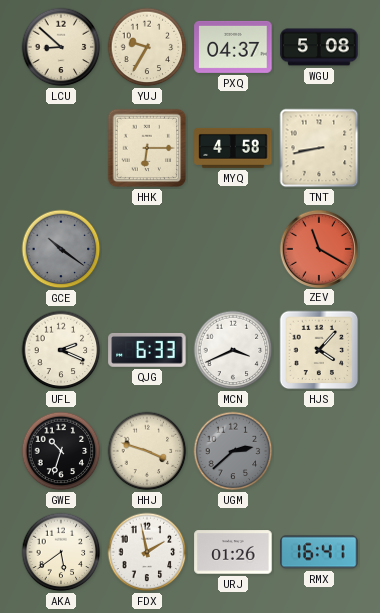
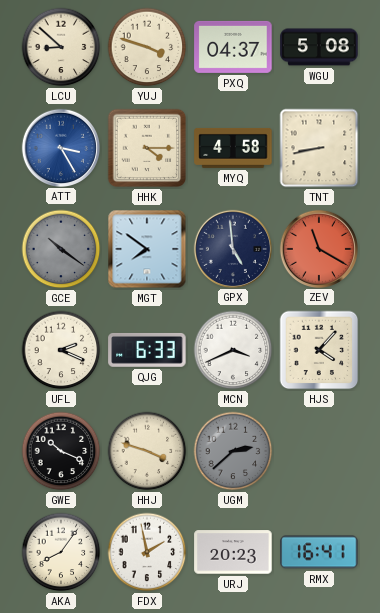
YUJ: 9:35 -> 3:48
ATT: none -> 3:25
HHK: 6:15 -> 4:15
MGT: none -> 7:51
GPX: none -> 4:59
GWE: 10:33 -> 10:19
AKA: 5:39 -> 8:06
URJ: 01:26 -> 20:23
